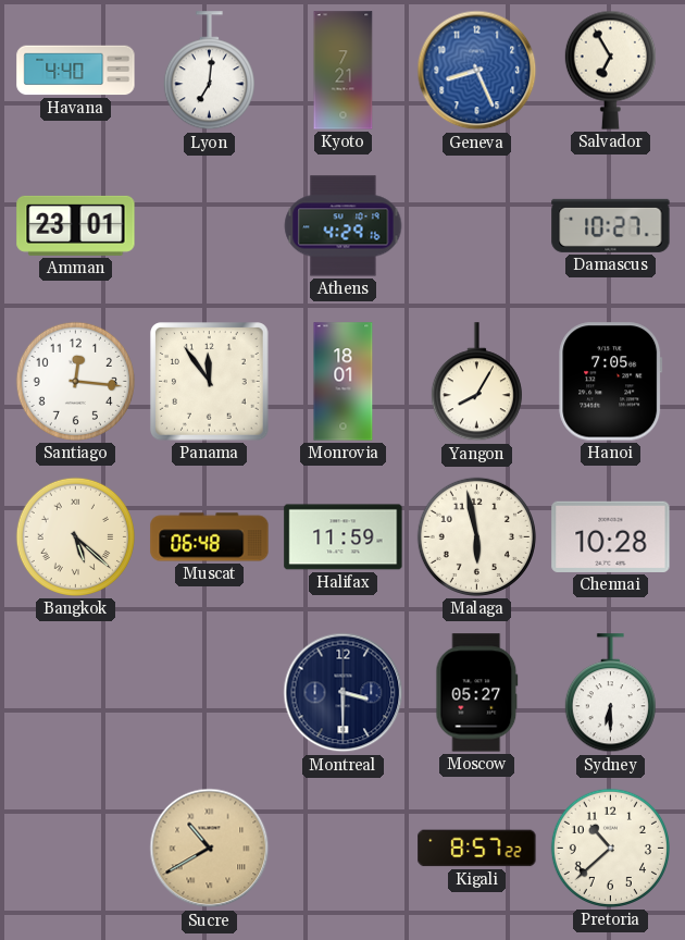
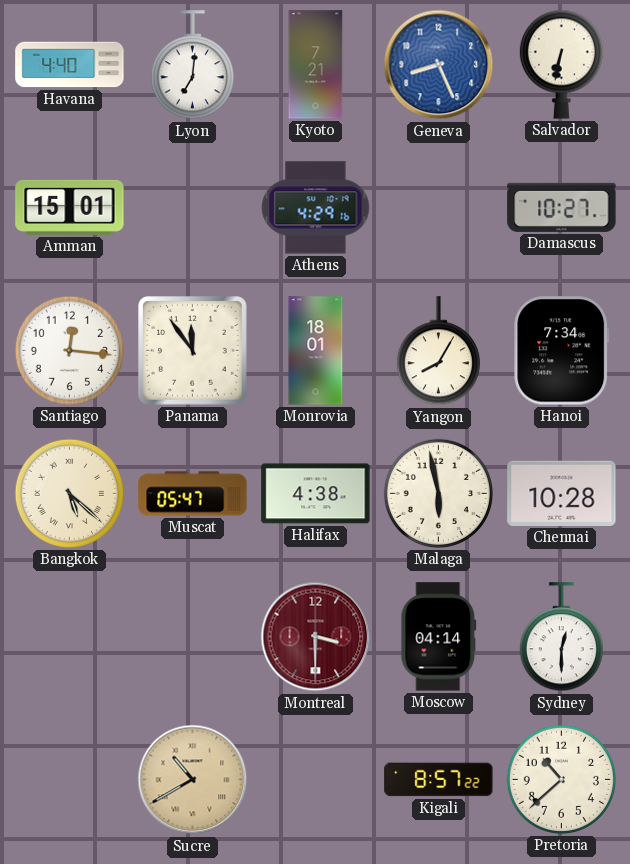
Salvador: 6:55 -> 6:32
Amman: 23:01 -> 15:01
Hanoi: 7:05 -> 7:34
Muscat: 06:48 -> 05:47
Halifax: 11:59 -> 4:38
Montreal dial: navy -> burgundy
Moscow: 05:27 -> 04:14
Sydney: 6:30 -> 12:30
